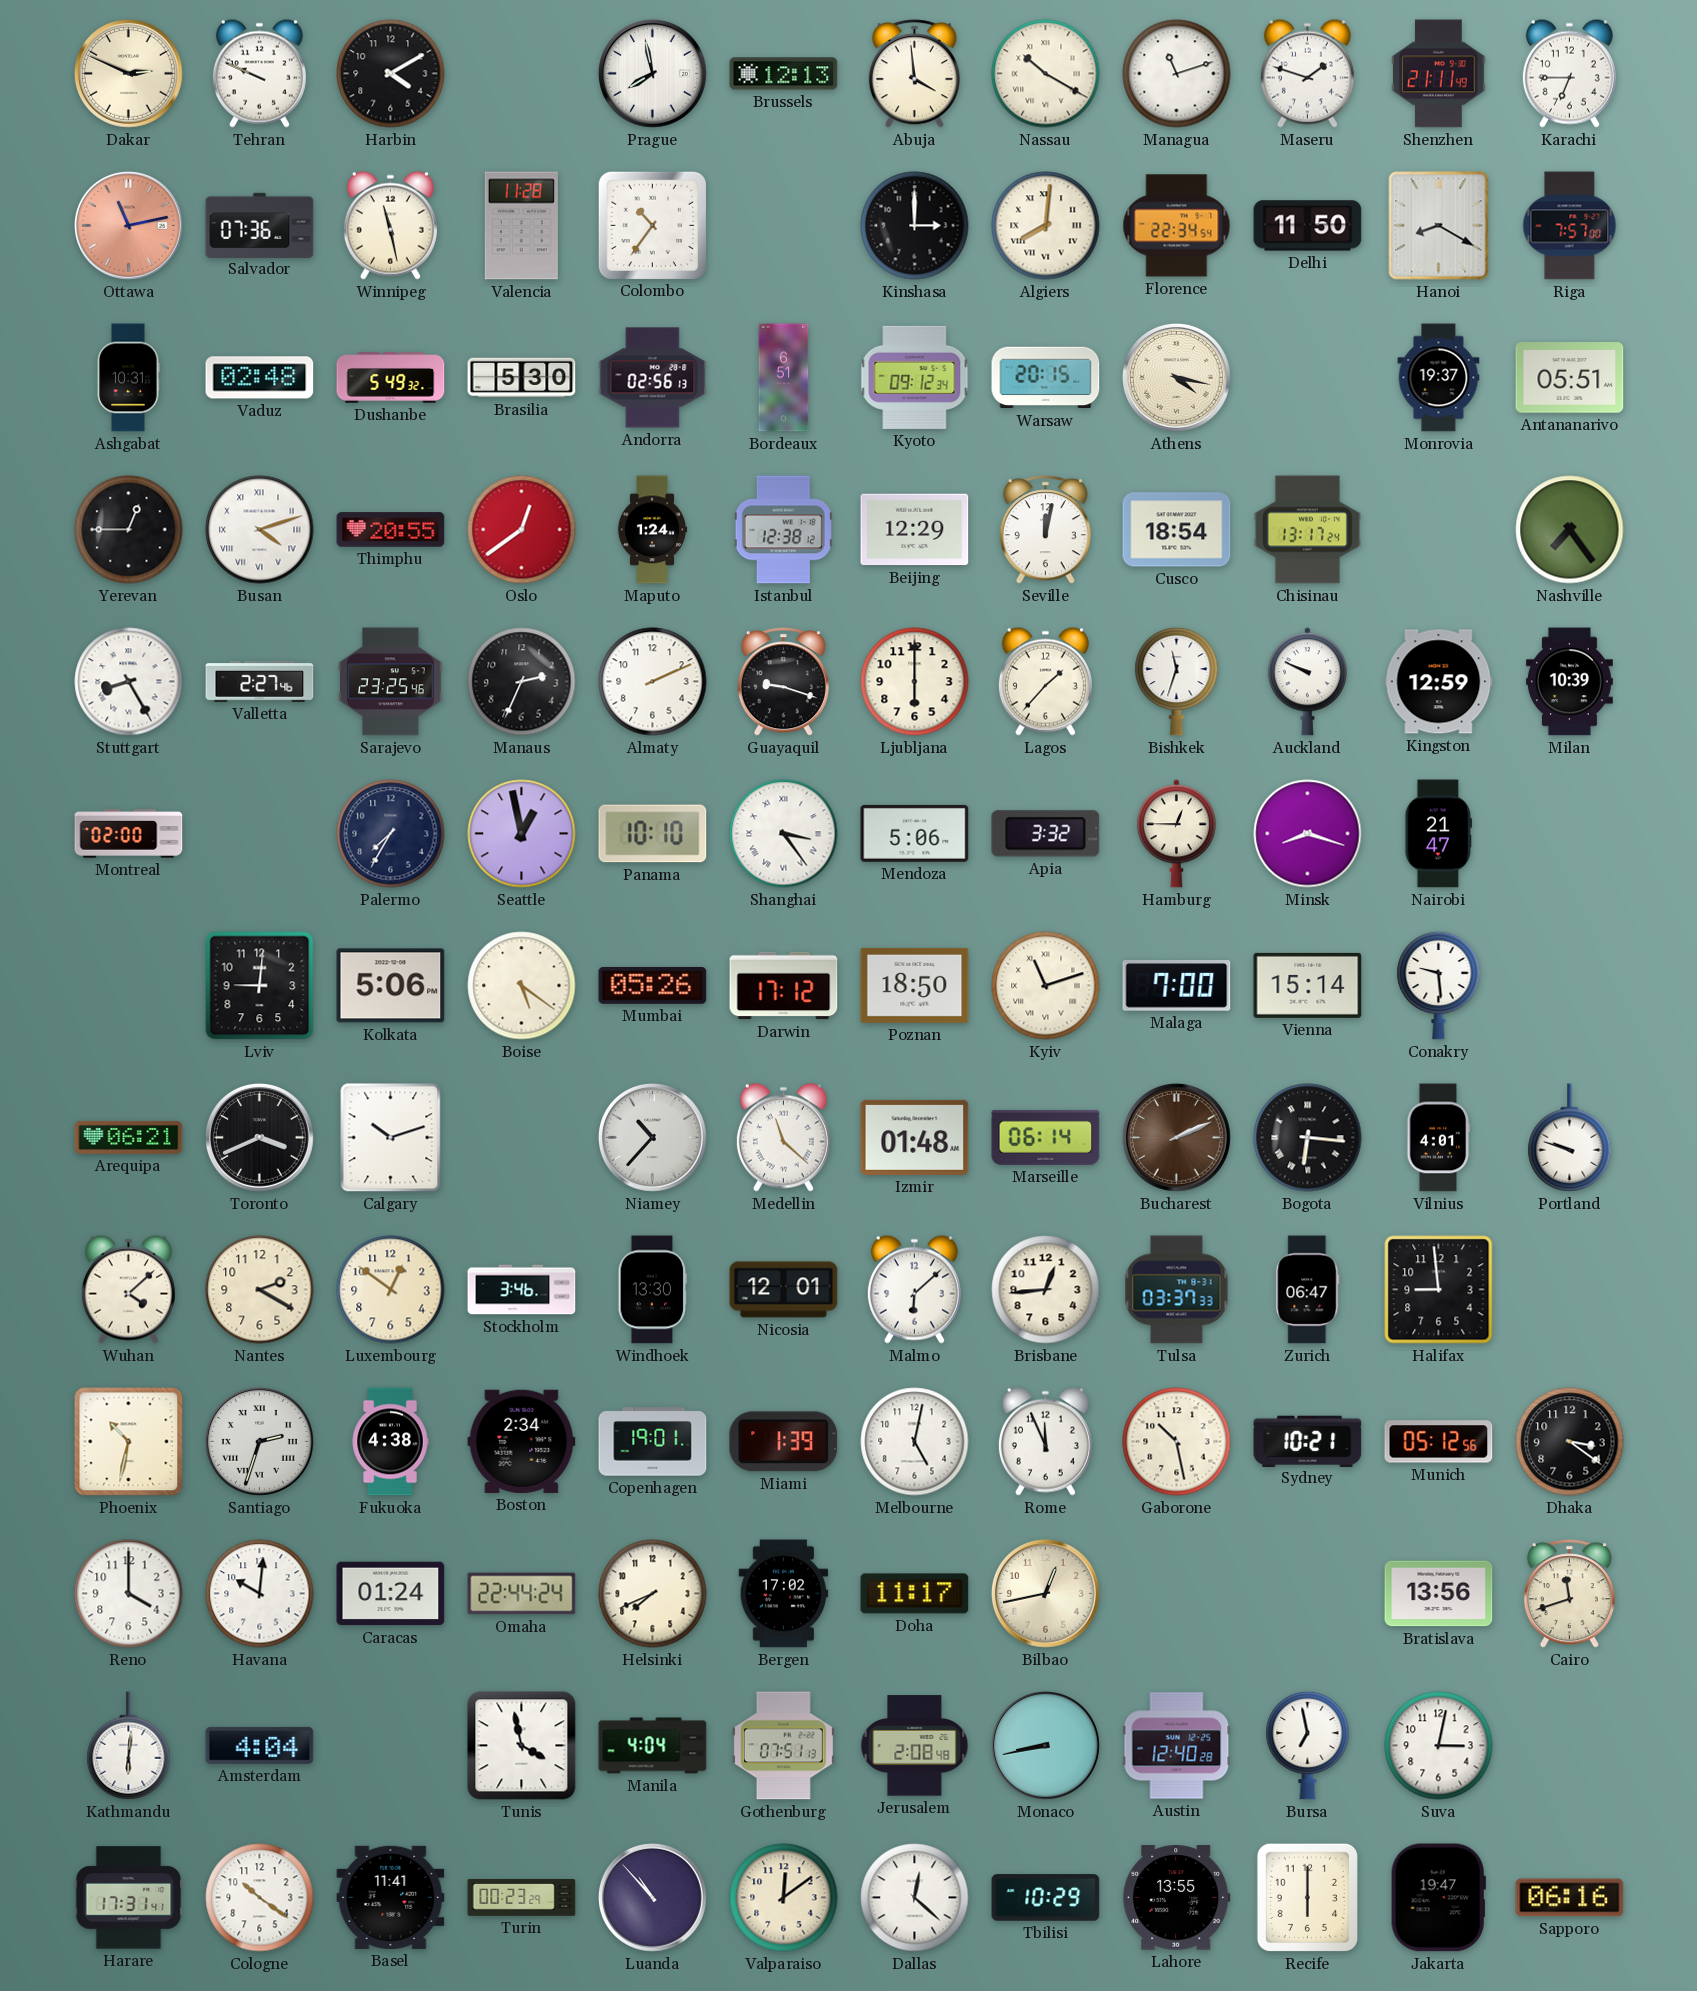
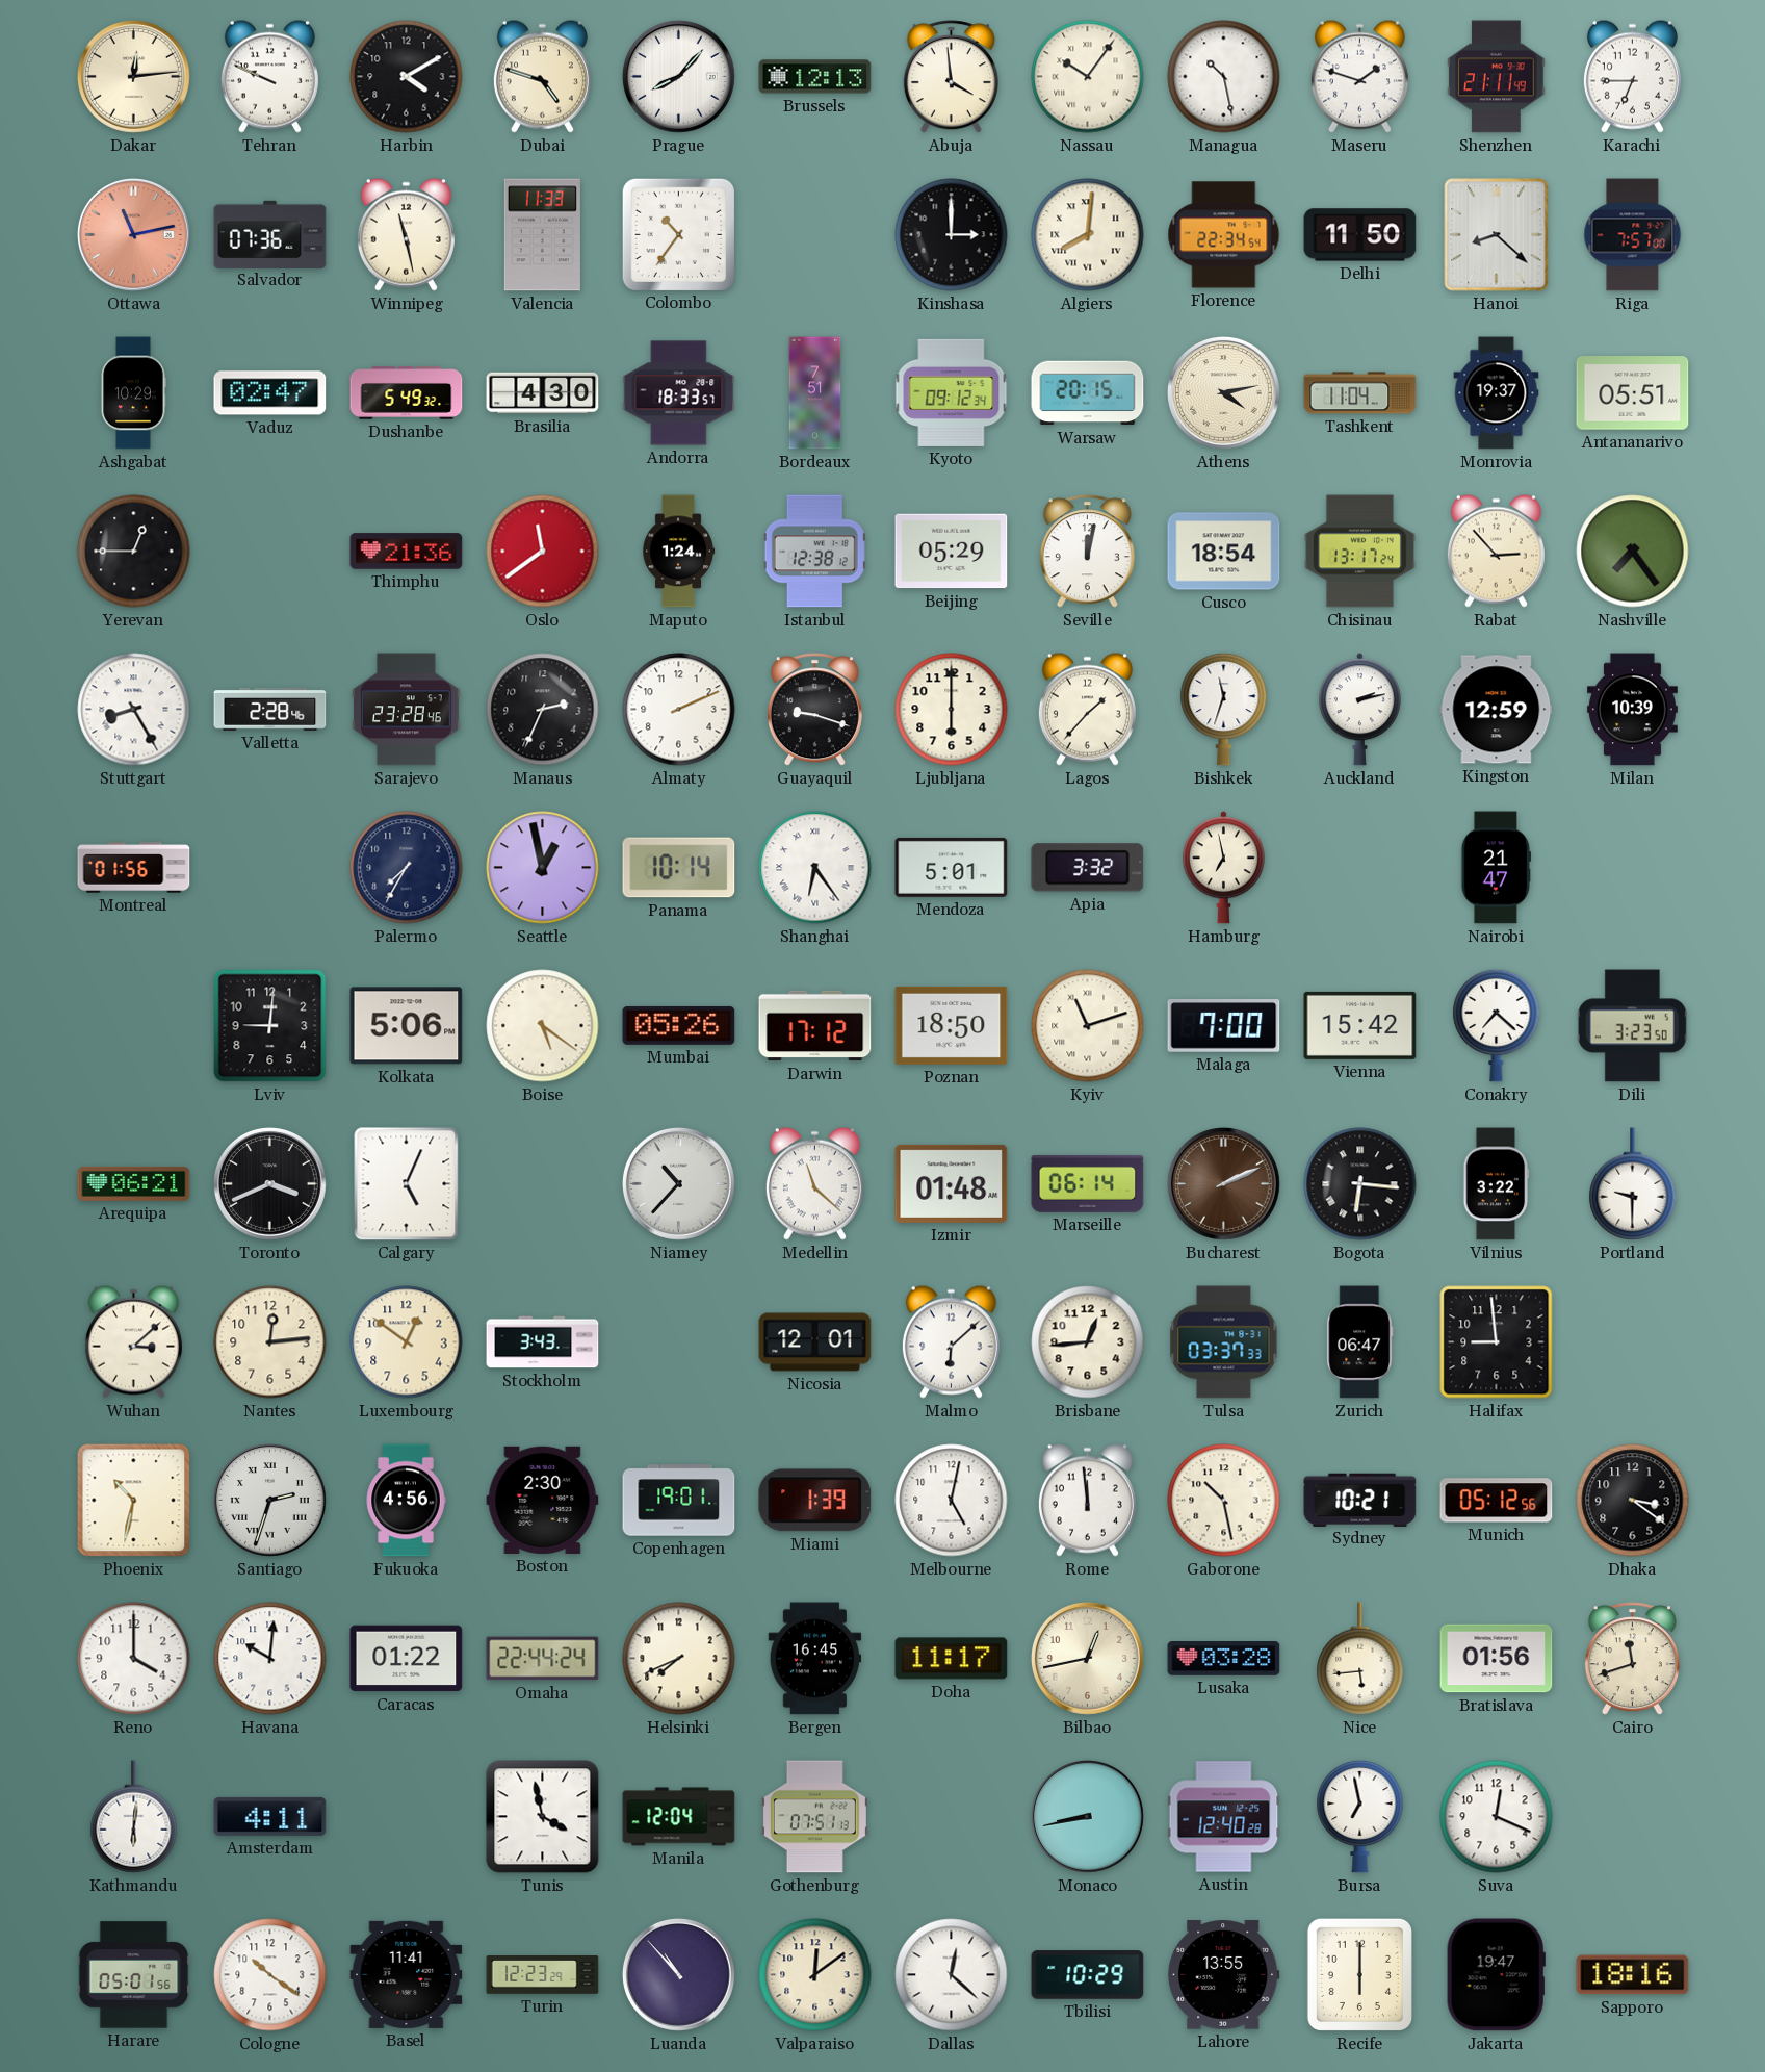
Dakar: 2:49 -> 12:14
Dubai: none -> 4:48
Prague: 7:58 -> 8:07
Nassau: 10:20 -> 10:06
Managua: 11:12 -> 10:28
Valencia: 11:28 -> 11:33
Hanoi: 8:20 -> 8:22
Ashgabat: 10:31 -> 10:29
Vaduz: 02:48 -> 02:47
Brasilia: 5:30 -> 4:30
Andorra: 02:56 -> 18:33
Bordeaux: 6:51 -> 7:51
Athens: 4:17 -> 4:13
Tashkent: none -> 11:04
Busan: 4:12 -> none
Thimphu: 20:55 -> 21:36
Oslo: 12:39 -> 11:39
Beijing: 12:29 -> 05:29
Rabat: none -> 2:53
Valletta: 2:27 -> 2:28
Sarajevo: 23:25 -> 23:28
Auckland: 9:49 -> 2:13
Montreal: 02:00 -> 01:56
Panama: 10:10 -> 10:14
Shanghai: 3:24 -> 6:24
Mendoza: 5:06 -> 5:01
Hamburg: 12:45 -> 6:58
Minsk: 8:18 -> none
Vienna: 15:14 -> 15:42
Conakry: 9:29 -> 7:22
Dili: none -> 3:23
Calgary: 10:12 -> 5:04
Vilnius: 4:01 -> 3:22
Portland: 9:48 -> 9:30
Wuhan: 4:08 -> 3:08
Nantes: 2:20 -> 12:14
Stockholm: 3:46 -> 3:43
Windhoek: 13:30 -> none
Fukuoka: 4:38 -> 4:56
Boston: 2:34 -> 2:30
Rome: 11:56 -> 11:59
Caracas: 01:24 -> 01:22
Bergen: 17:02 -> 16:45
Lusaka: none -> 03:28
Nice: none -> 5:44
Bratislava: 13:56 -> 01:56
Amsterdam: 4:04 -> 4:11
Manila: 4:04 -> 12:04
Jerusalem: 2:08 -> none
Suva: 3:02 -> 12:19
Harare: 17:31 -> 05:01
Turin: 00:23 -> 12:23
Sapporo: 06:16 -> 18:16
